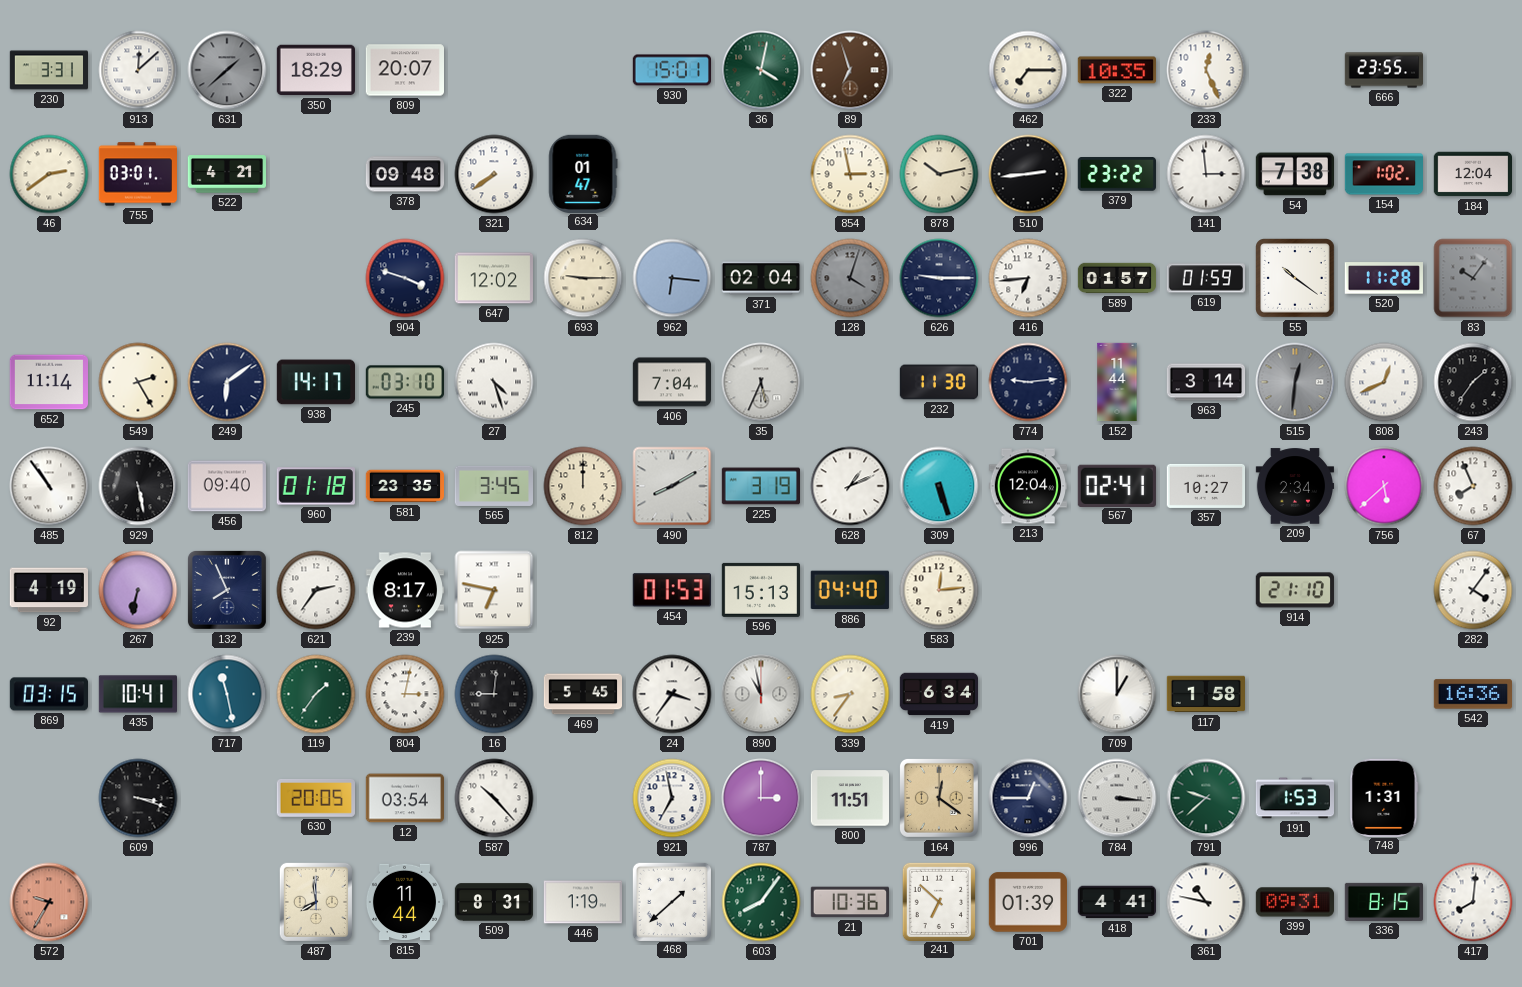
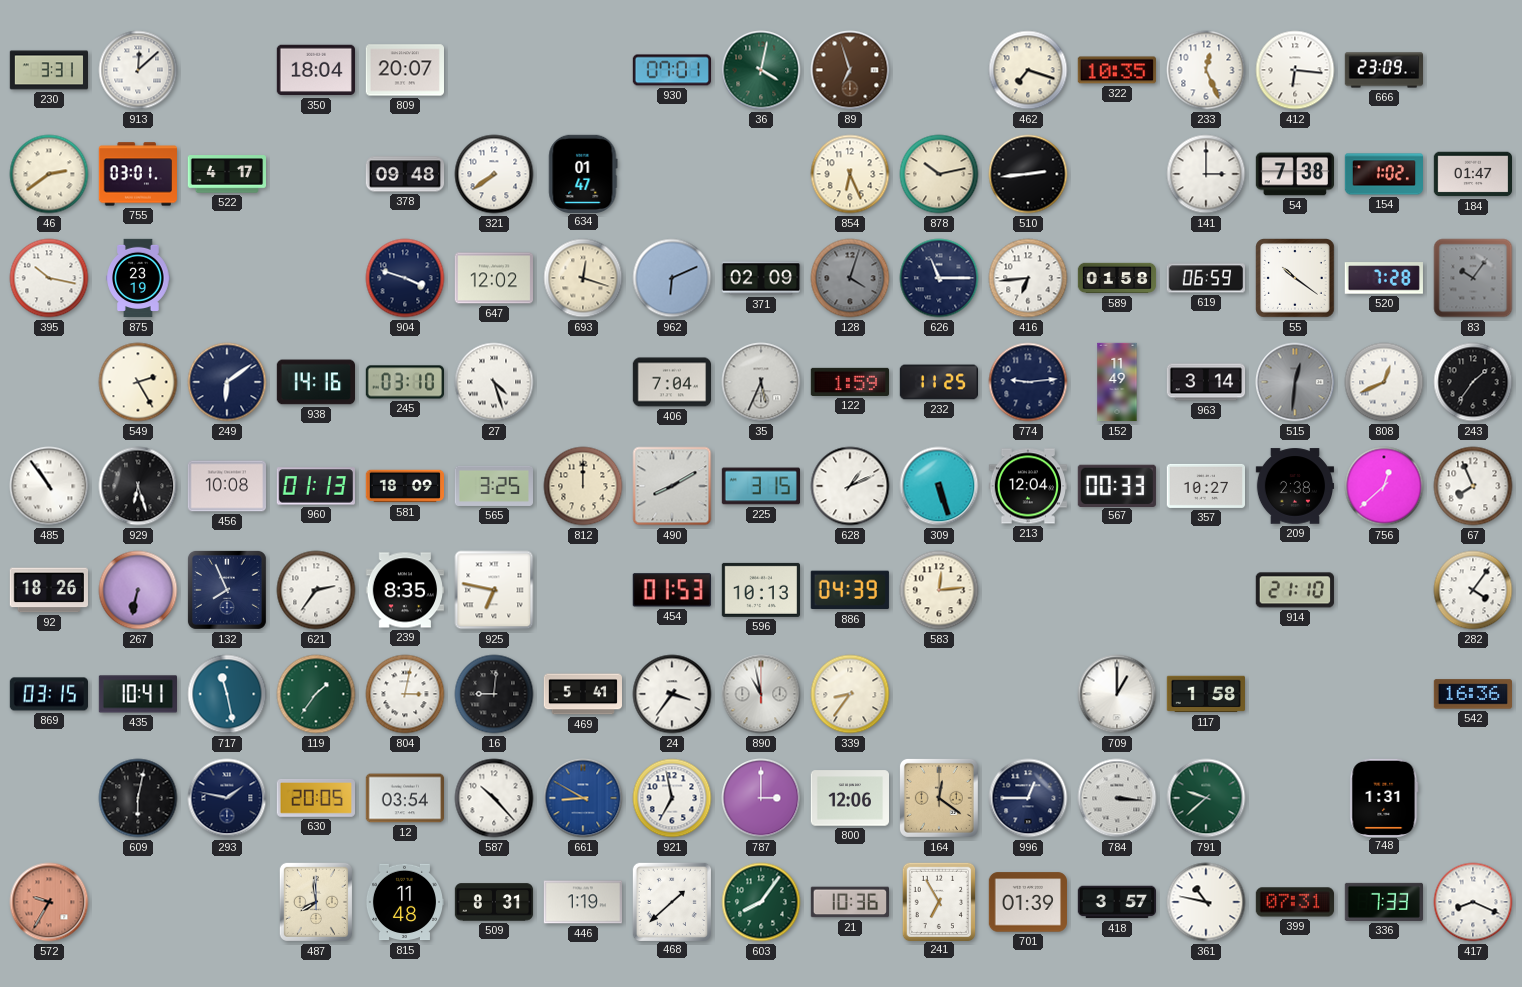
631: 1:38 -> none
350: 18:29 -> 18:04
930: 15:01 -> 07:01
462: 7:15 -> 7:18
412: none -> 6:16
666: 23:55 -> 23:09
522: 4:21 -> 4:17
854: 2:58 -> 6:26
379: 23:22 -> none
141: 2:59 -> 3:00
184: 12:04 -> 01:47
395: none -> 10:17
875: none -> 23:19
693: 9:15 -> 12:18
962: 6:16 -> 6:11
371: 02:04 -> 02:09
626: 9:15 -> 11:15
589: 01:57 -> 01:58
619: 01:59 -> 06:59
520: 11:28 -> 7:28
652: 11:14 -> none
938: 14:17 -> 14:16
122: none -> 1:59
232: 11:30 -> 11:25
152: 11:44 -> 11:49
929: 5:28 -> 6:27
456: 09:40 -> 10:08
960: 01:18 -> 01:13
581: 23:35 -> 18:09
565: 3:45 -> 3:25
225: 3:19 -> 3:15
567: 02:41 -> 00:33
209: 2:34 -> 2:38
756: 5:38 -> 12:38
92: 4:19 -> 18:26
239: 8:17 -> 8:35
596: 15:13 -> 10:13
886: 04:40 -> 04:39
469: 5:45 -> 5:41
419: 6:34 -> none
609: 3:18 -> 6:02
293: none -> 1:47
661: none -> 8:50
800: 11:51 -> 12:06
191: 1:53 -> none
815: 11:44 -> 11:48
241: 6:52 -> 6:55
418: 4:41 -> 3:57
399: 09:31 -> 07:31
336: 8:15 -> 7:33
417: 8:01 -> 8:19
